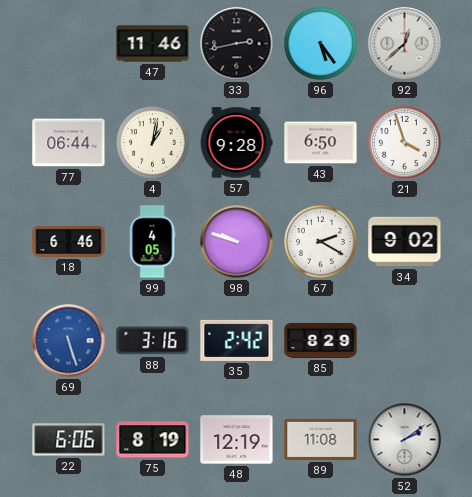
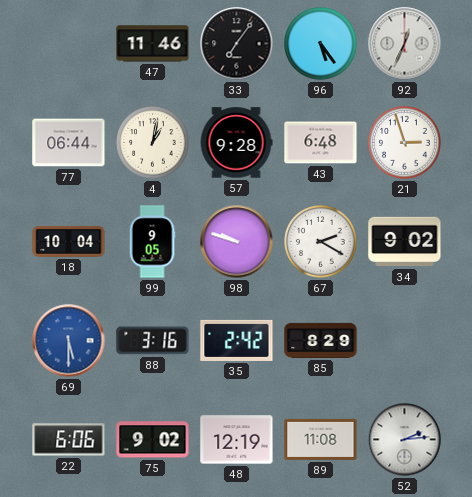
33: 2:43 -> 7:06
92: 12:38 -> 12:34
43: 6:50 -> 6:48
21: 3:57 -> 2:57
18: 6:46 -> 10:04
99: 4:05 -> 9:05
69: 5:27 -> 5:30
75: 8:19 -> 9:02
52: 2:09 -> 2:14
